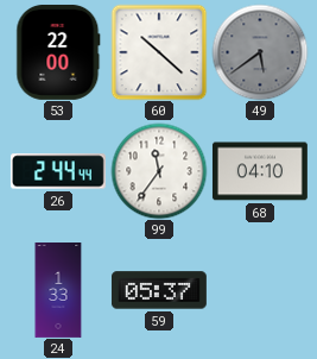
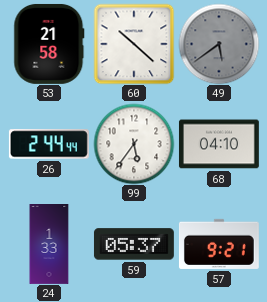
53: 22:00 -> 21:58
99: 11:36 -> 5:36
57: none -> 9:21
